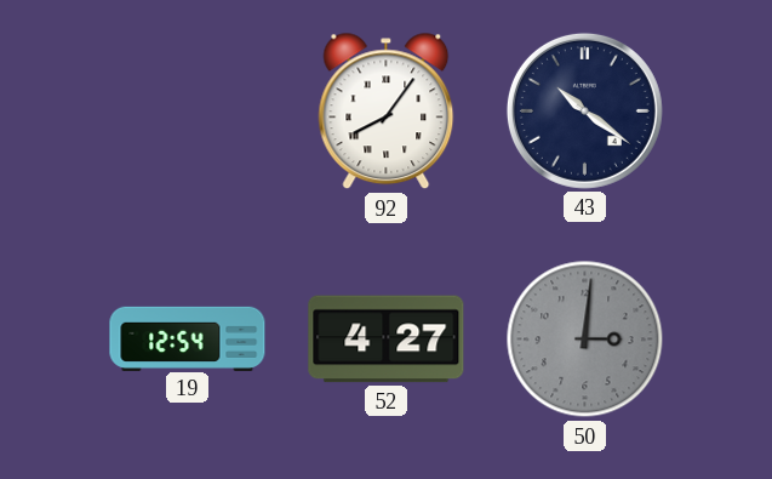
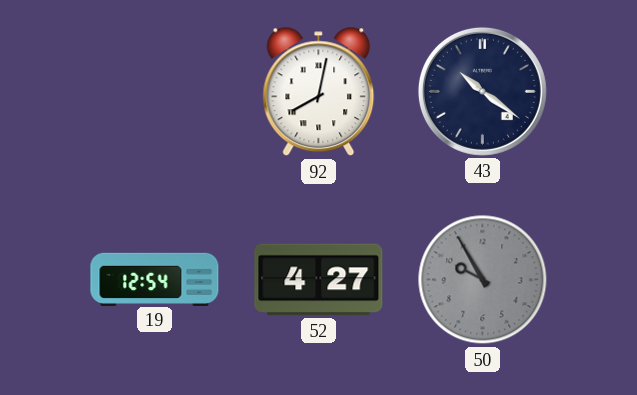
92: 8:06 -> 8:02
50: 3:01 -> 9:55
